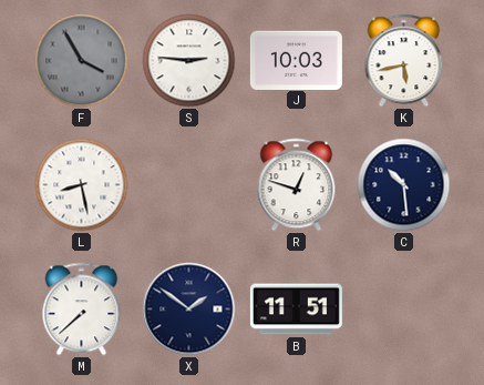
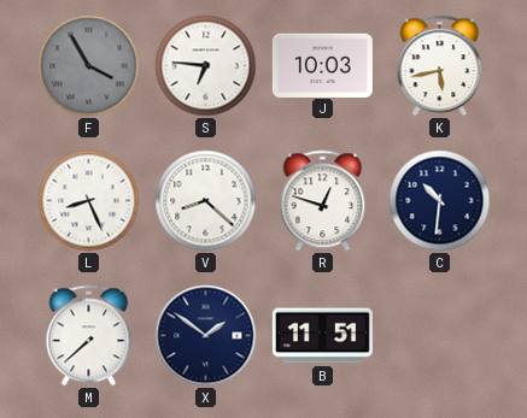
S: 2:46 -> 6:46
L: 8:28 -> 8:26
V: none -> 8:22
C: 10:29 -> 10:31
